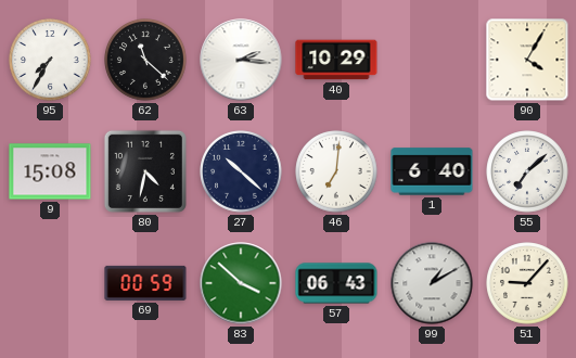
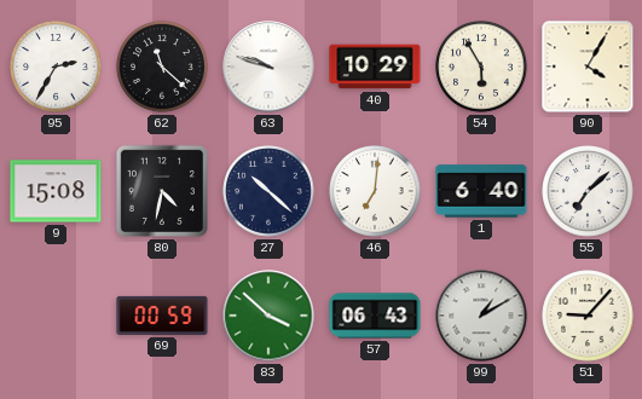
95: 7:35 -> 2:35
63: 2:16 -> 9:48
54: none -> 5:55
